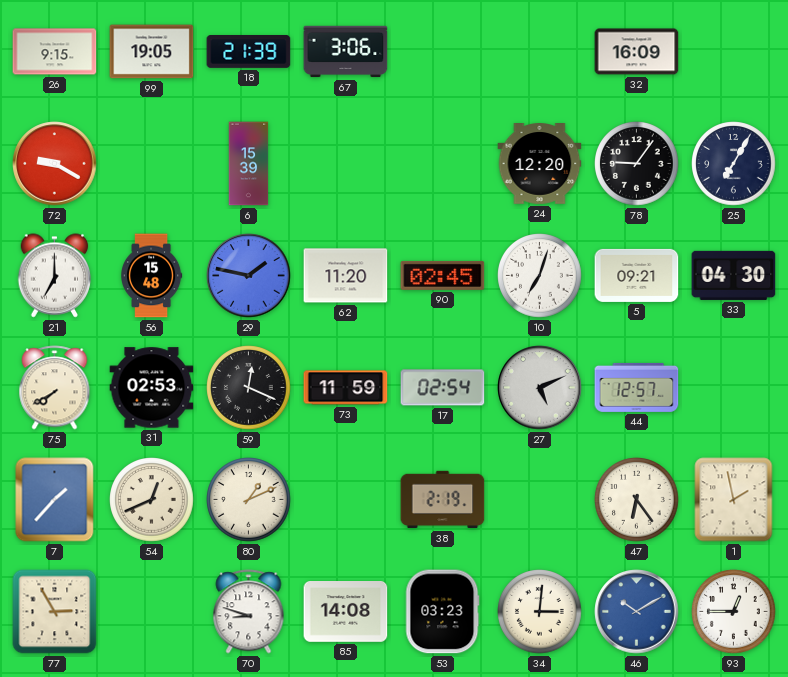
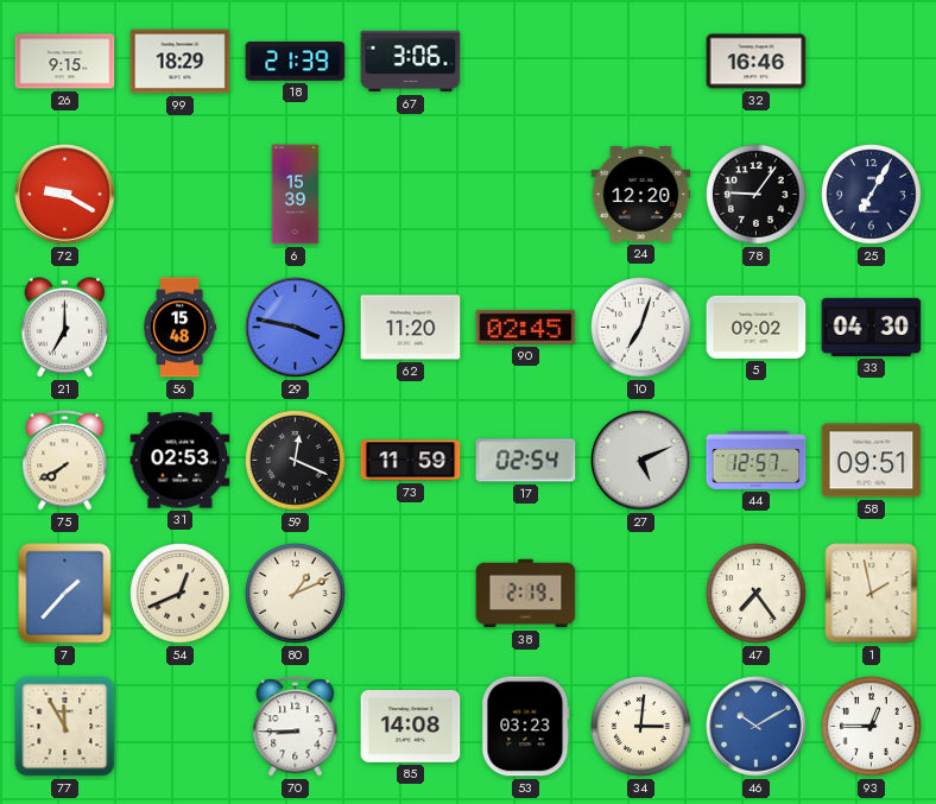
99: 19:05 -> 18:29
32: 16:09 -> 16:46
29: 1:47 -> 3:47
5: 09:21 -> 09:02
58: none -> 09:51
47: 6:24 -> 7:24
77: 2:55 -> 11:55
70: 8:48 -> 8:45
